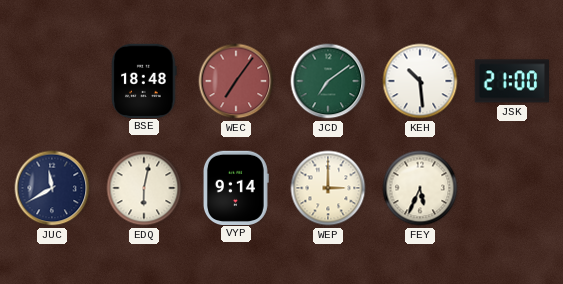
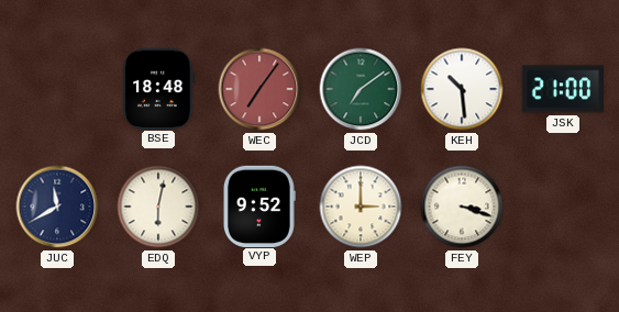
VYP: 9:14 -> 9:52
FEY: 5:34 -> 3:18
